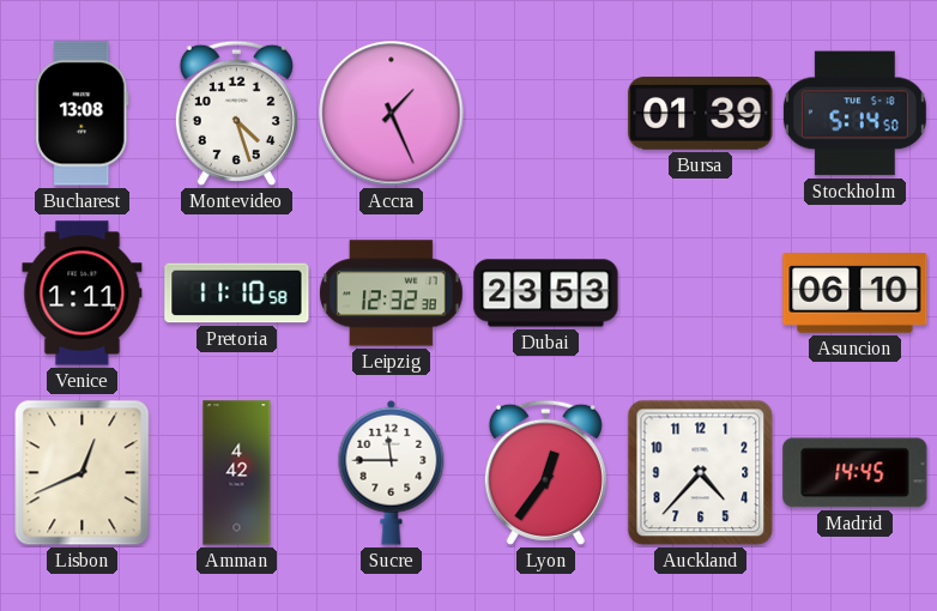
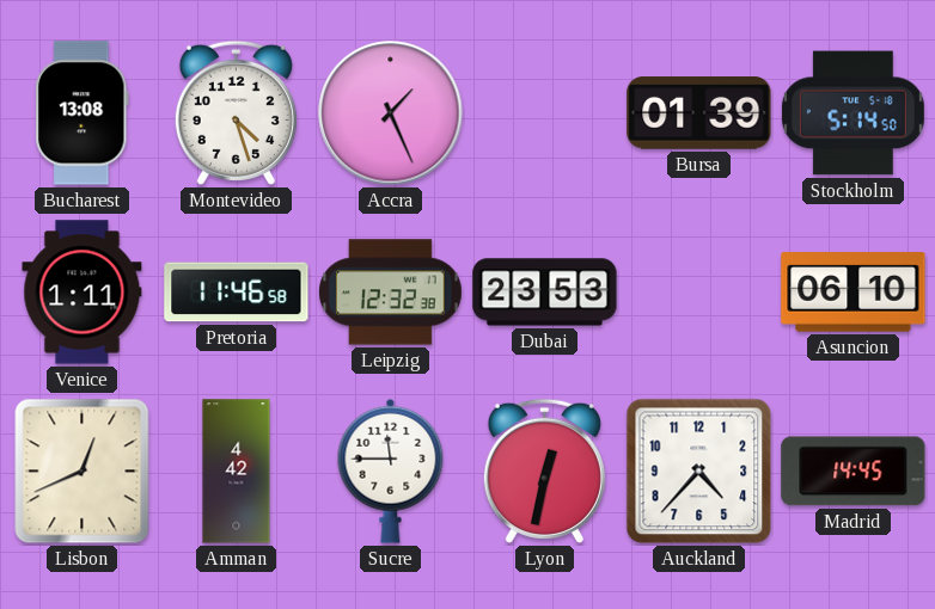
Pretoria: 11:10 -> 11:46
Lyon: 12:36 -> 12:32
